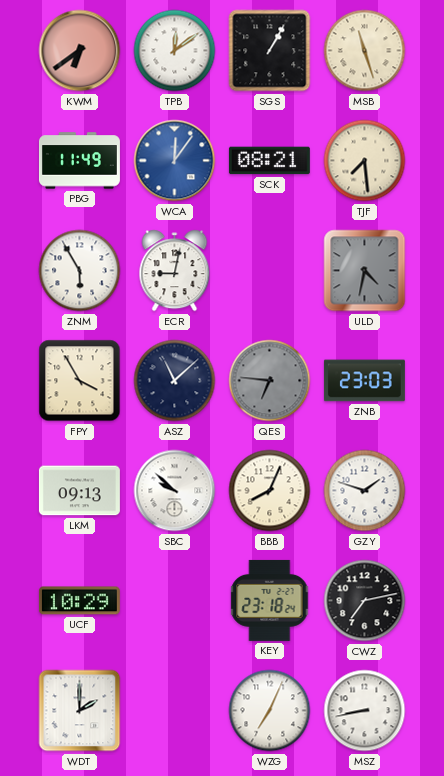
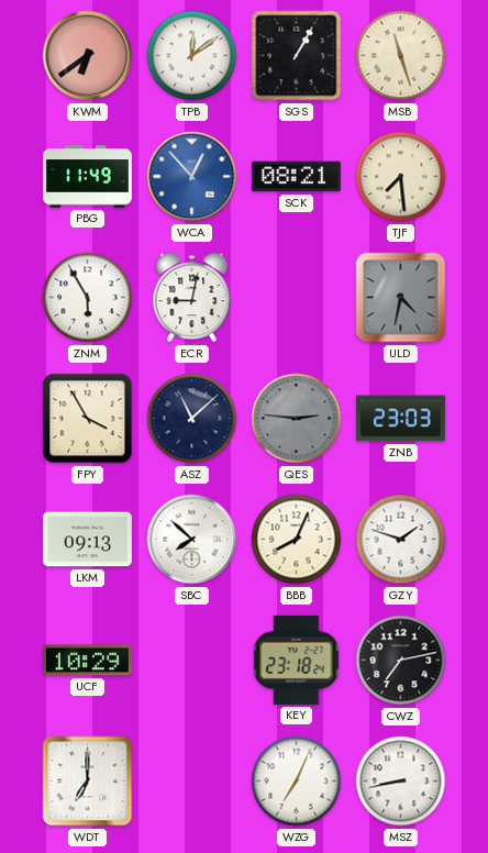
WCA: 12:06 -> 12:53
QES: 6:46 -> 2:46
SBC: 9:52 -> 7:52
WDT: 2:00 -> 7:00
